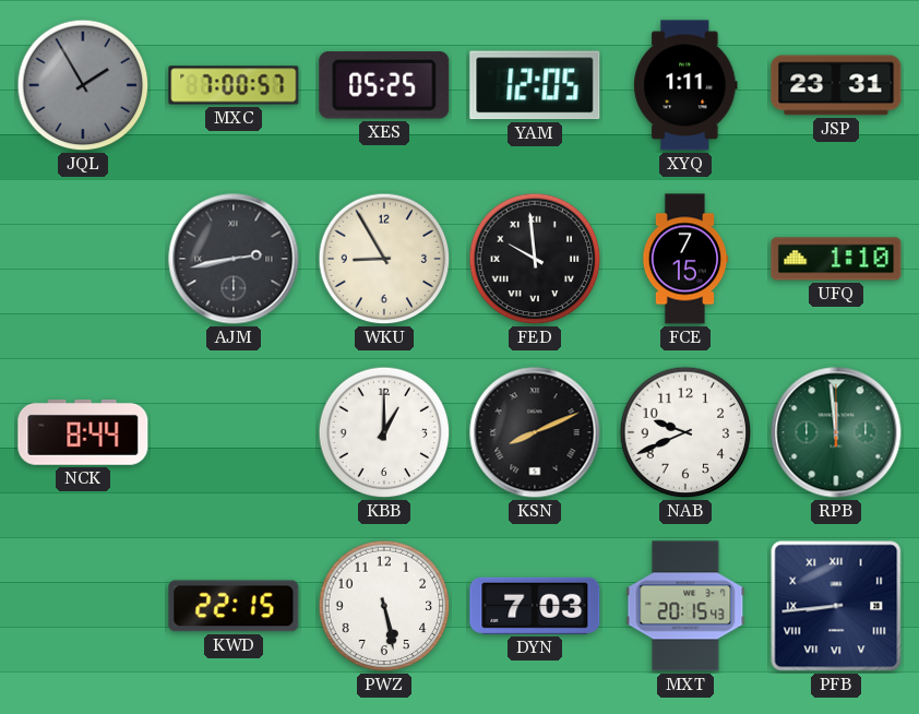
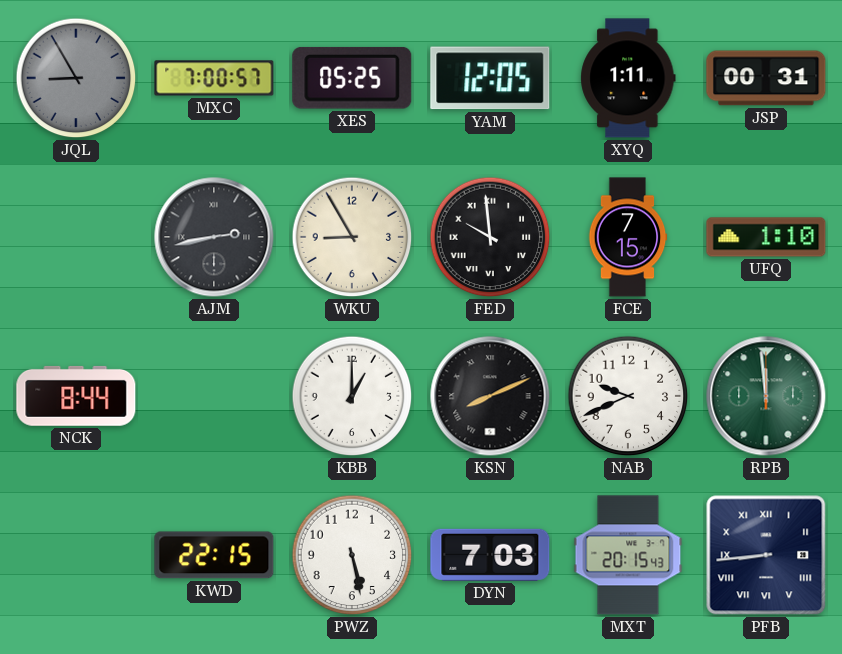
JQL: 1:55 -> 8:55
JSP: 23:31 -> 00:31
